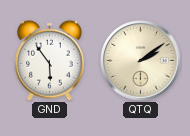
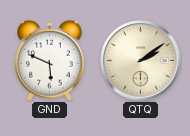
GND: 5:54 -> 5:49
